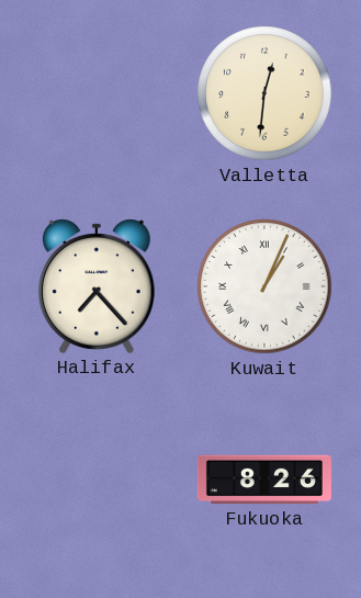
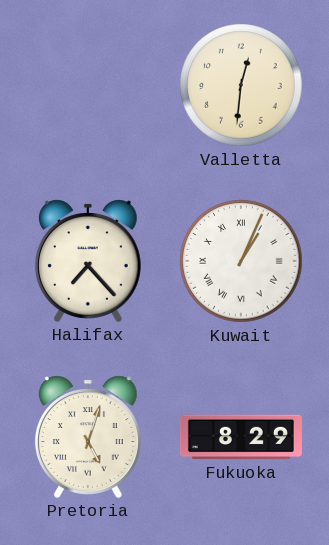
Pretoria: none -> 5:03
Fukuoka: 8:26 -> 8:29
